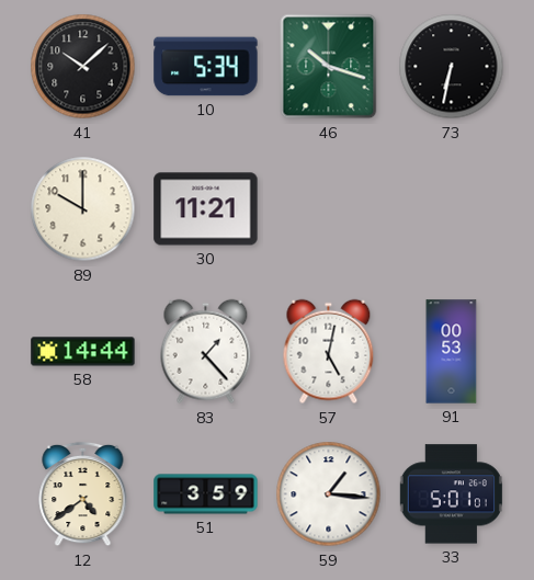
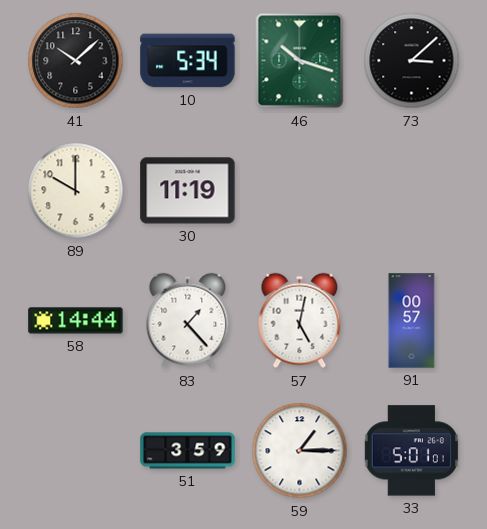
73: 6:32 -> 3:08
30: 11:21 -> 11:19
91: 00:53 -> 00:57
12: 4:39 -> none
59: 1:16 -> 1:15
